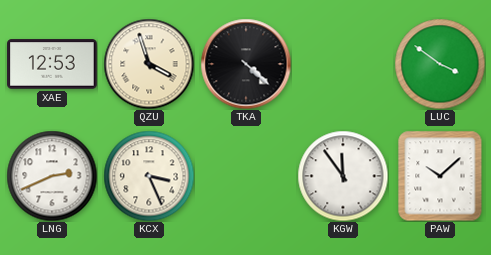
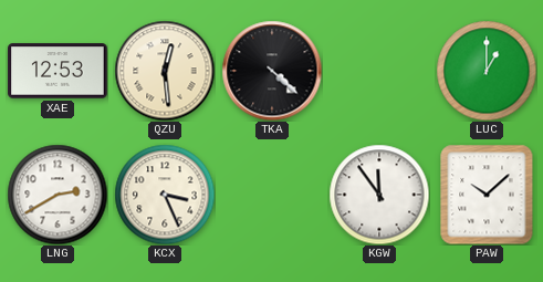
QZU: 3:57 -> 12:29
LUC: 3:51 -> 1:00
LNG: 2:41 -> 2:40
